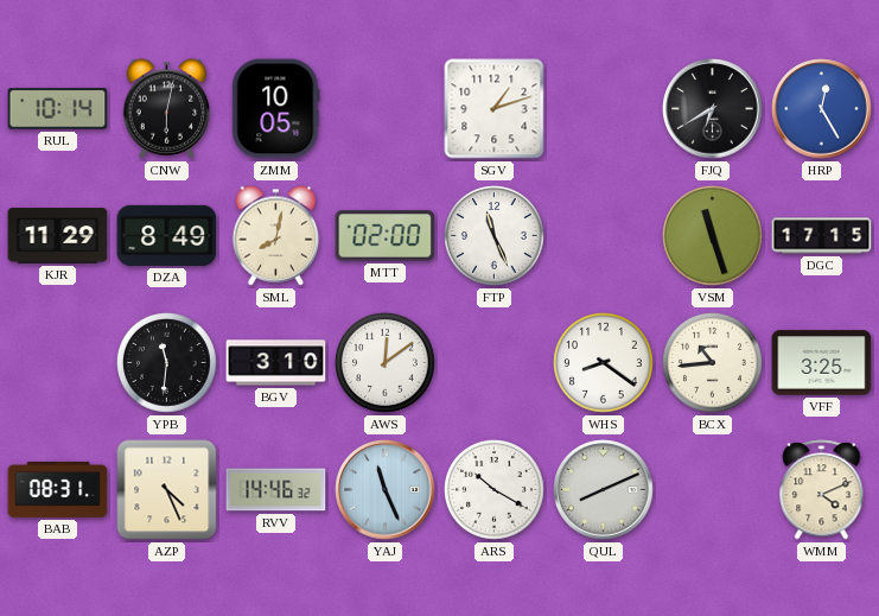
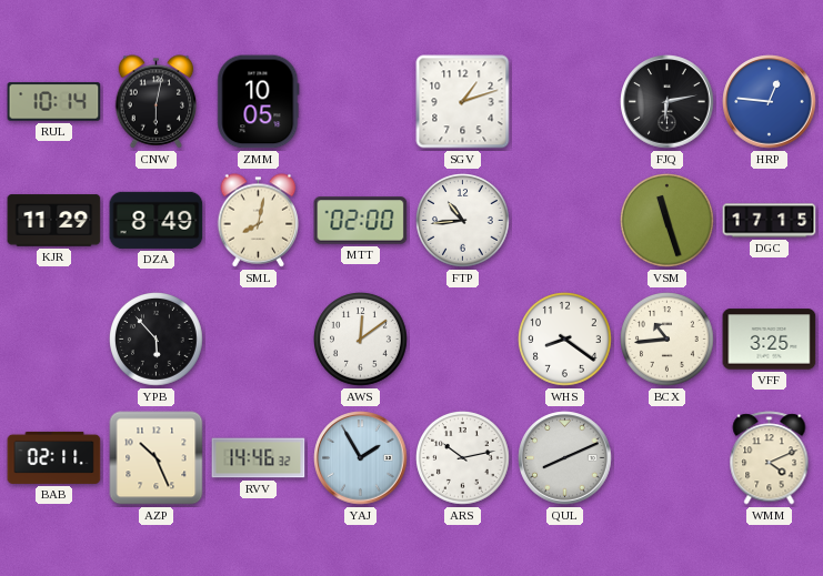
FJQ: 6:40 -> 6:13
HRP: 12:25 -> 12:46
FTP: 11:26 -> 10:44
YPB: 11:31 -> 5:53
BGV: 3:10 -> none
BAB: 08:31 -> 02:11
AZP: 4:26 -> 10:26
YAJ: 11:26 -> 1:55
ARS: 10:20 -> 10:13
